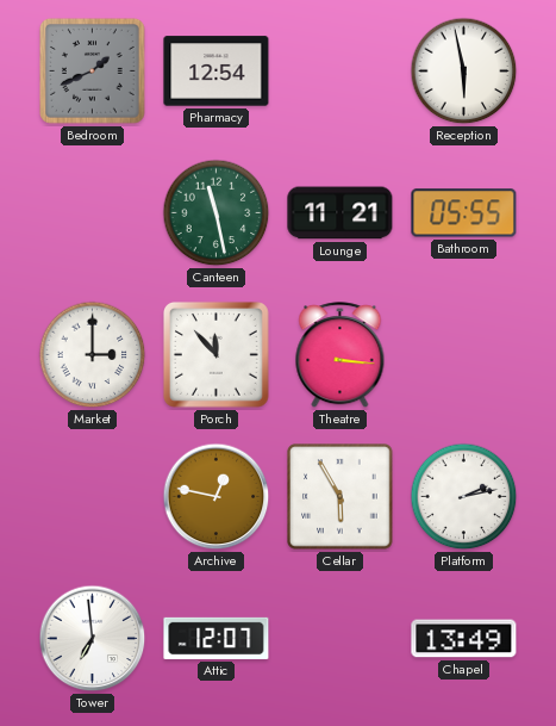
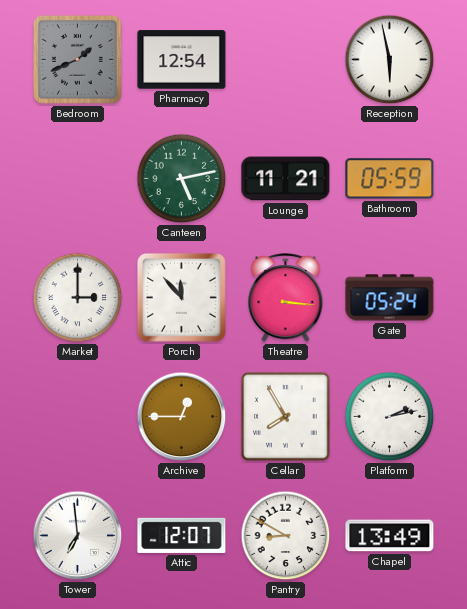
Canteen: 11:28 -> 5:13
Bathroom: 05:55 -> 05:59
Gate: none -> 05:24
Archive: 12:47 -> 12:45
Cellar: 5:55 -> 7:55
Pantry: none -> 8:50
